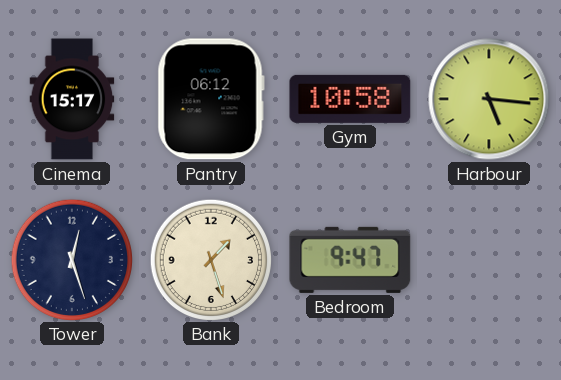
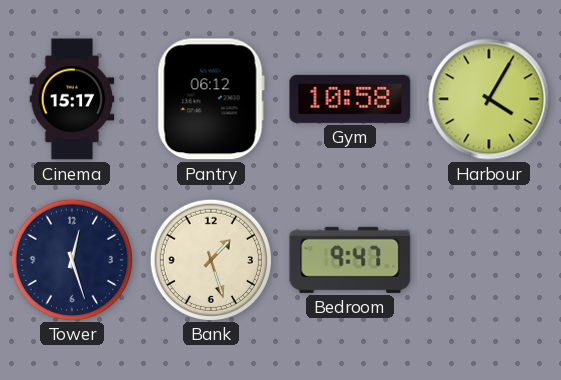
Harbour: 5:16 -> 4:05
